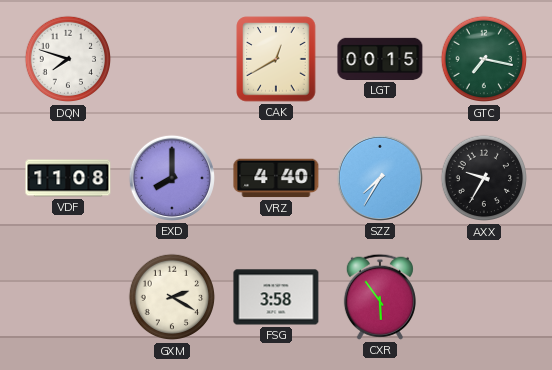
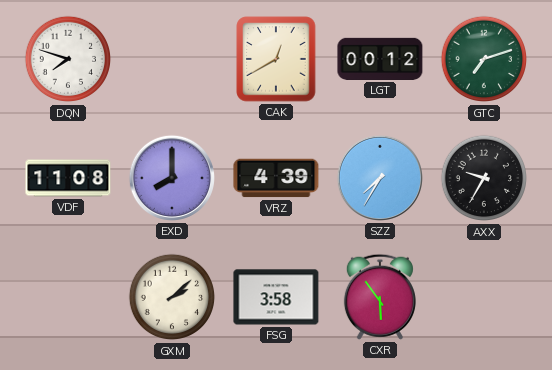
LGT: 00:15 -> 00:12
GTC: 7:17 -> 7:12
VRZ: 4:40 -> 4:39
GXM: 2:20 -> 2:08
